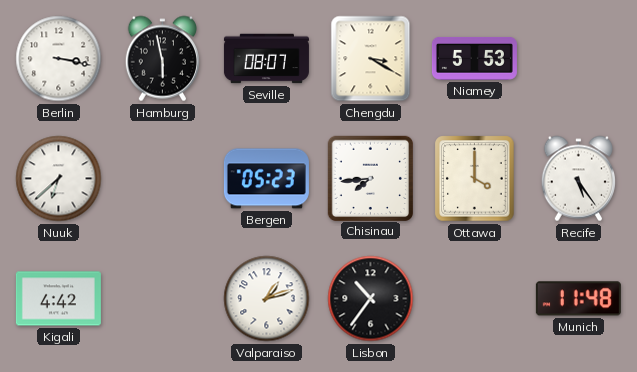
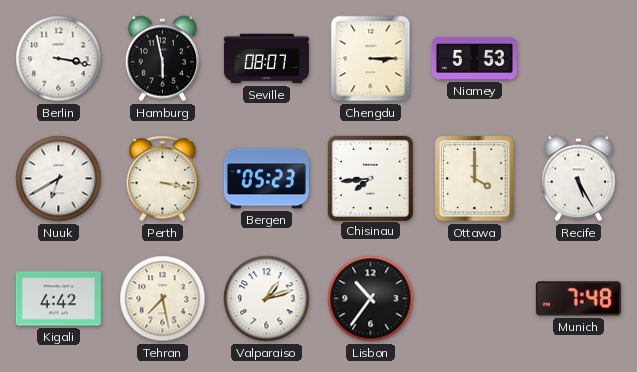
Chengdu: 3:20 -> 3:15
Nuuk: 6:38 -> 6:40
Perth: none -> 3:17
Recife: 5:24 -> 5:25
Tehran: none -> 7:28
Munich: 11:48 -> 7:48
